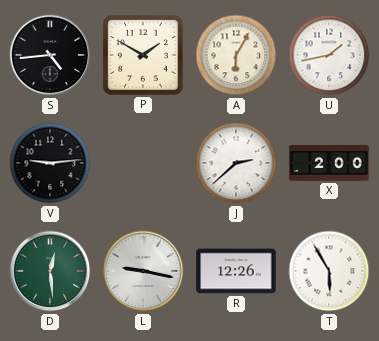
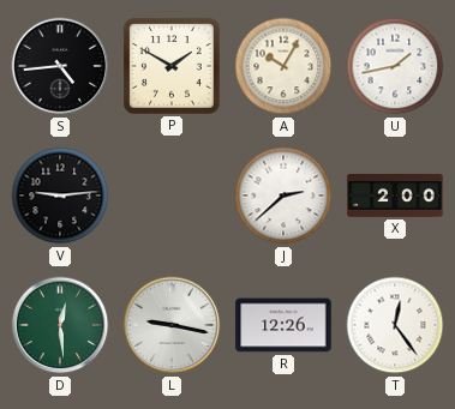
A: 6:05 -> 10:05
T: 5:55 -> 12:24
